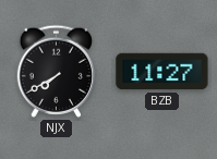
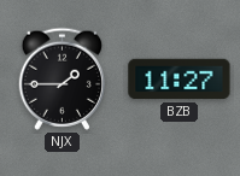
NJX: 7:40 -> 1:45
